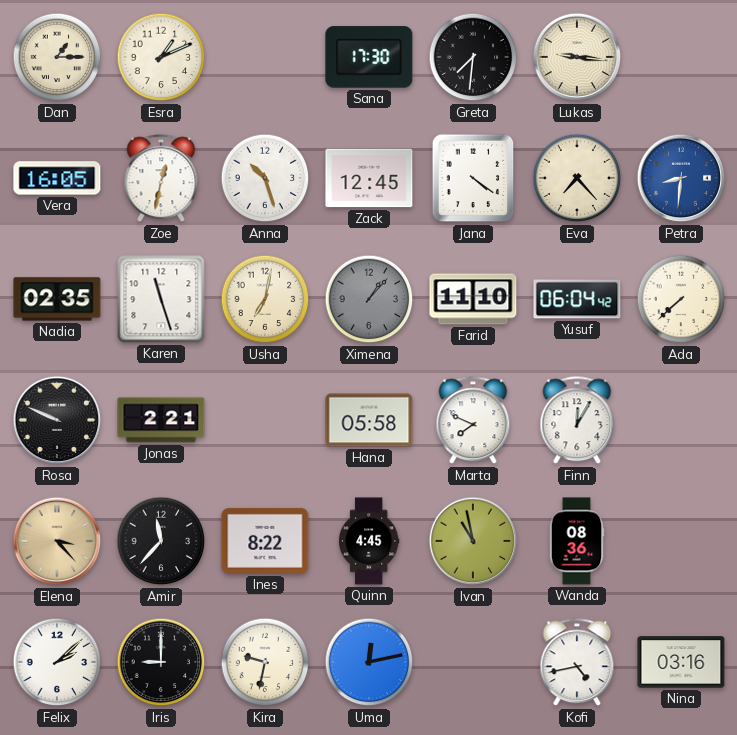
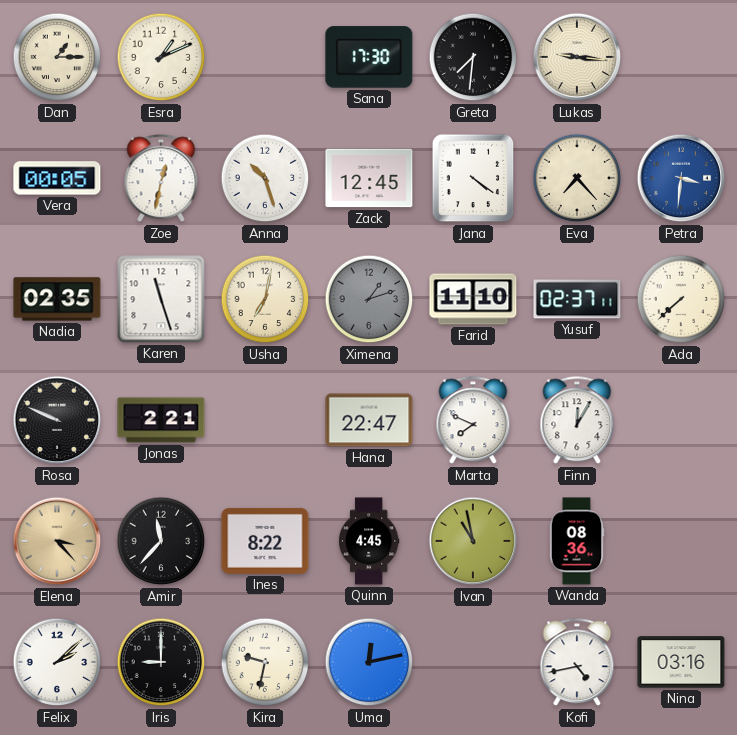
Vera: 16:05 -> 00:05
Petra: 8:31 -> 3:31
Ximena: 1:07 -> 1:12
Yusuf: 06:04 -> 02:37
Hana: 05:58 -> 22:47
